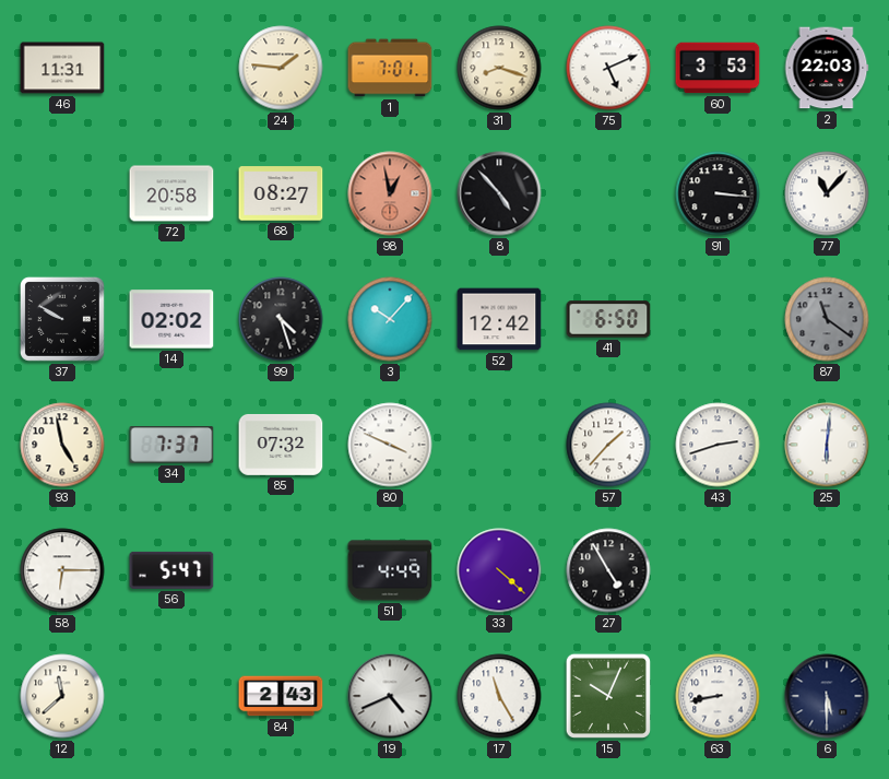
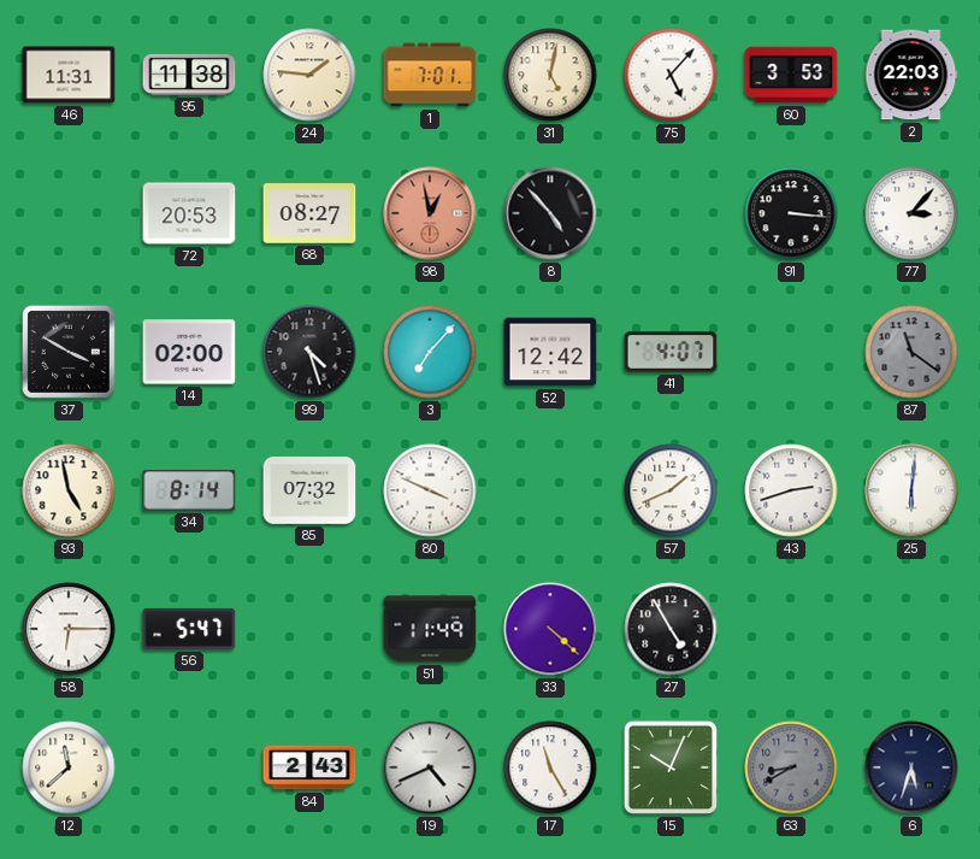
95: none -> 11:38
31: 8:18 -> 5:02
75: 5:11 -> 5:07
72: 20:58 -> 20:53
77: 11:07 -> 3:07
37: 9:50 -> 3:50
14: 02:02 -> 02:00
3: 10:07 -> 7:07
41: 6:50 -> 4:07
34: 7:37 -> 8:14
57: 1:37 -> 1:41
51: 4:49 -> 11:49
63: 8:43 -> 8:40
63 dial: white -> grey
6: 5:30 -> 5:33
